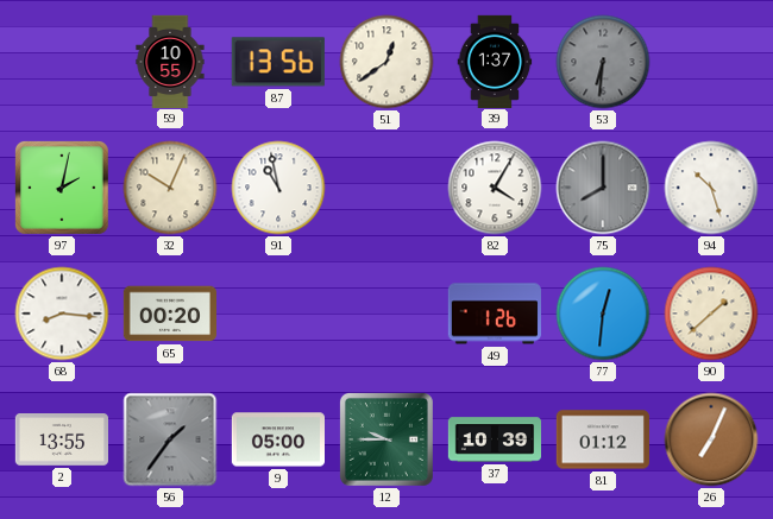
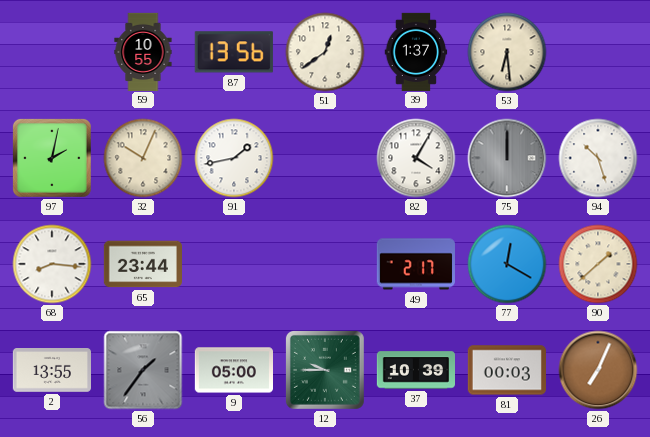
53: 6:31 -> 6:29
53 dial: grey -> cream
91: 10:58 -> 1:43
75: 8:00 -> 12:00
65: 00:20 -> 23:44
49: 1:26 -> 2:17
77: 12:31 -> 12:20
81: 01:12 -> 00:03
